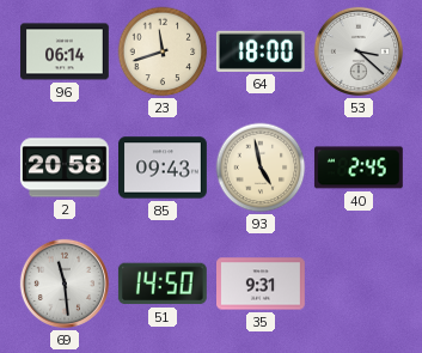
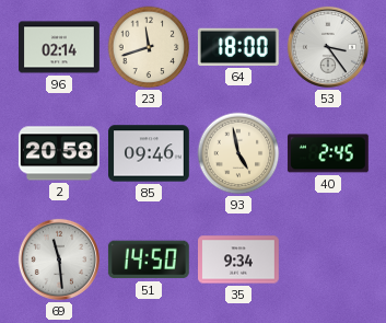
96: 06:14 -> 02:14
53: 3:22 -> 3:24
85: 09:43 -> 09:46
35: 9:31 -> 9:34
